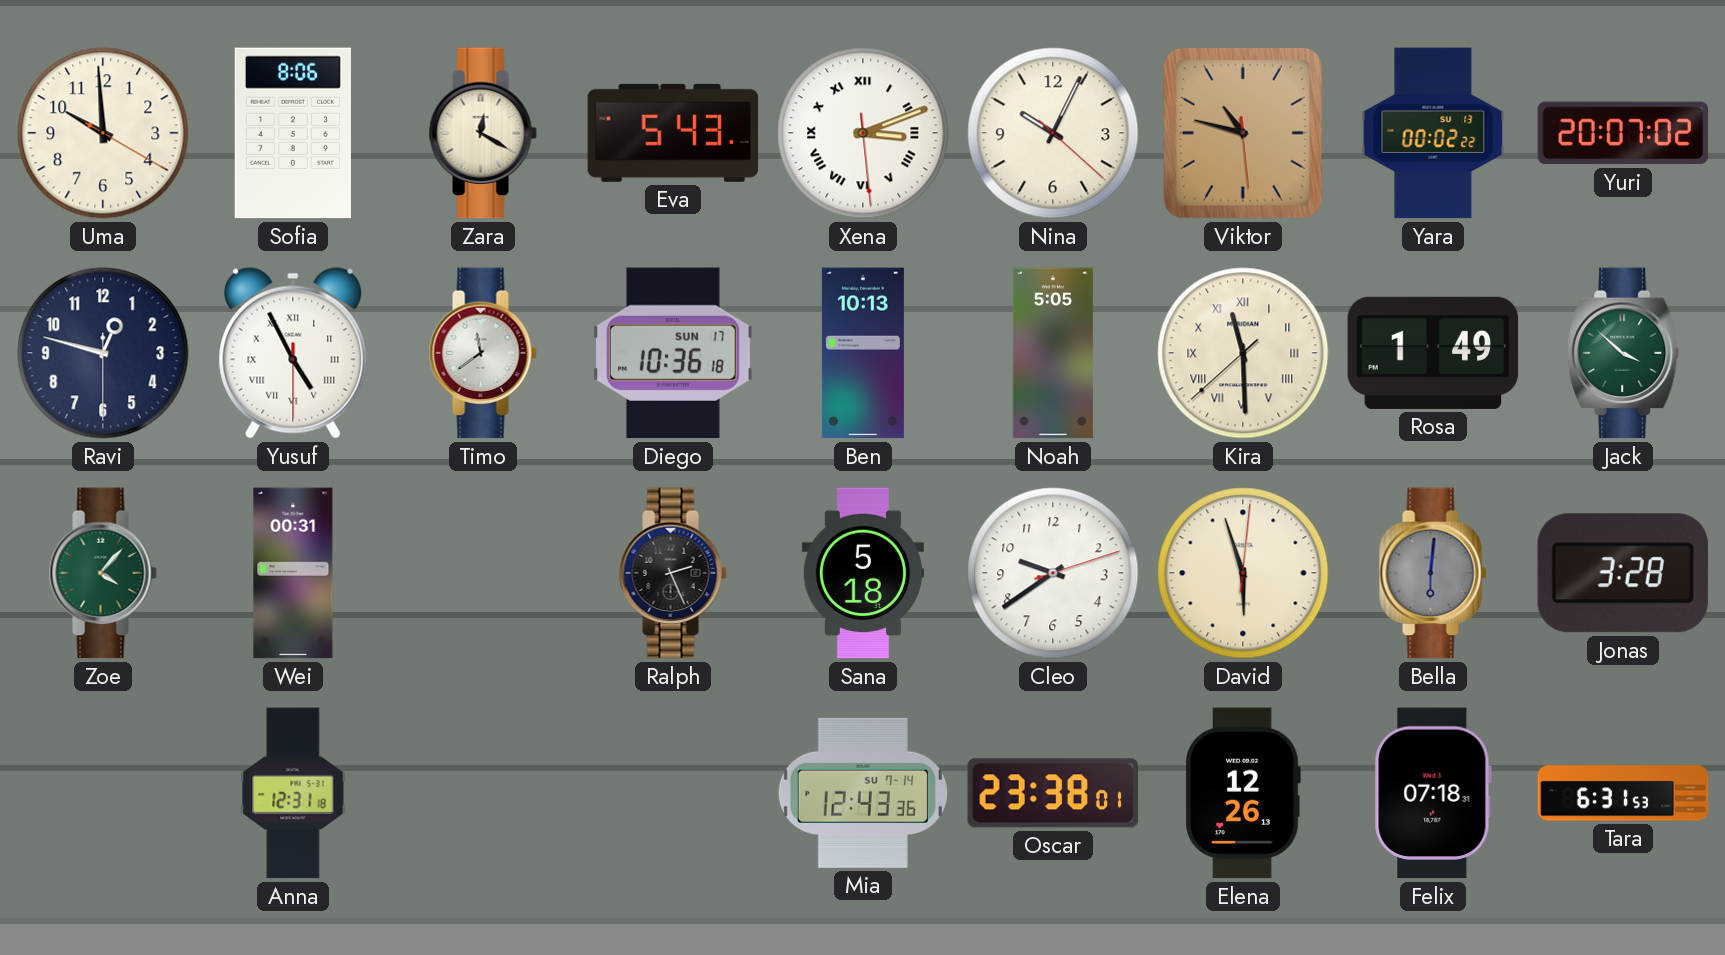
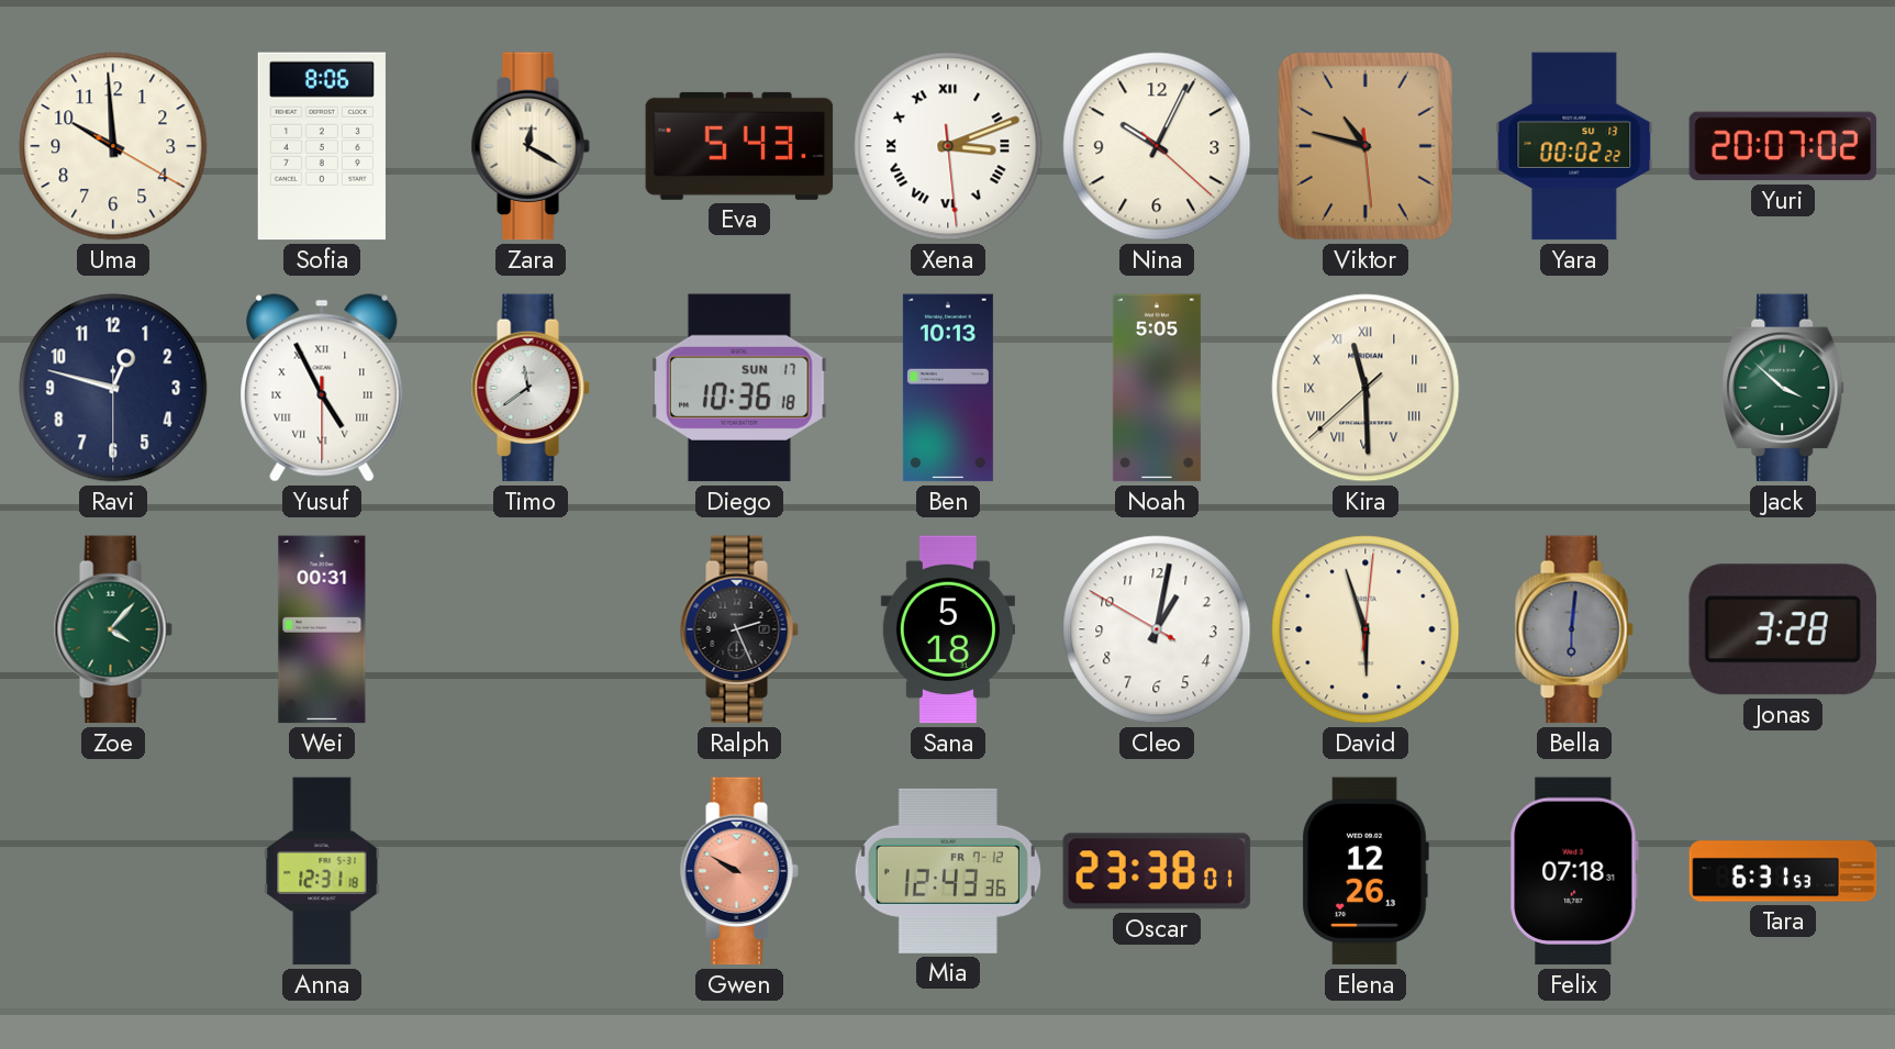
Rosa: 1:49 -> none
Cleo: 9:39 -> 1:01
Gwen: none -> 9:50
Mia date: SU 7-14 -> FR 7-12
